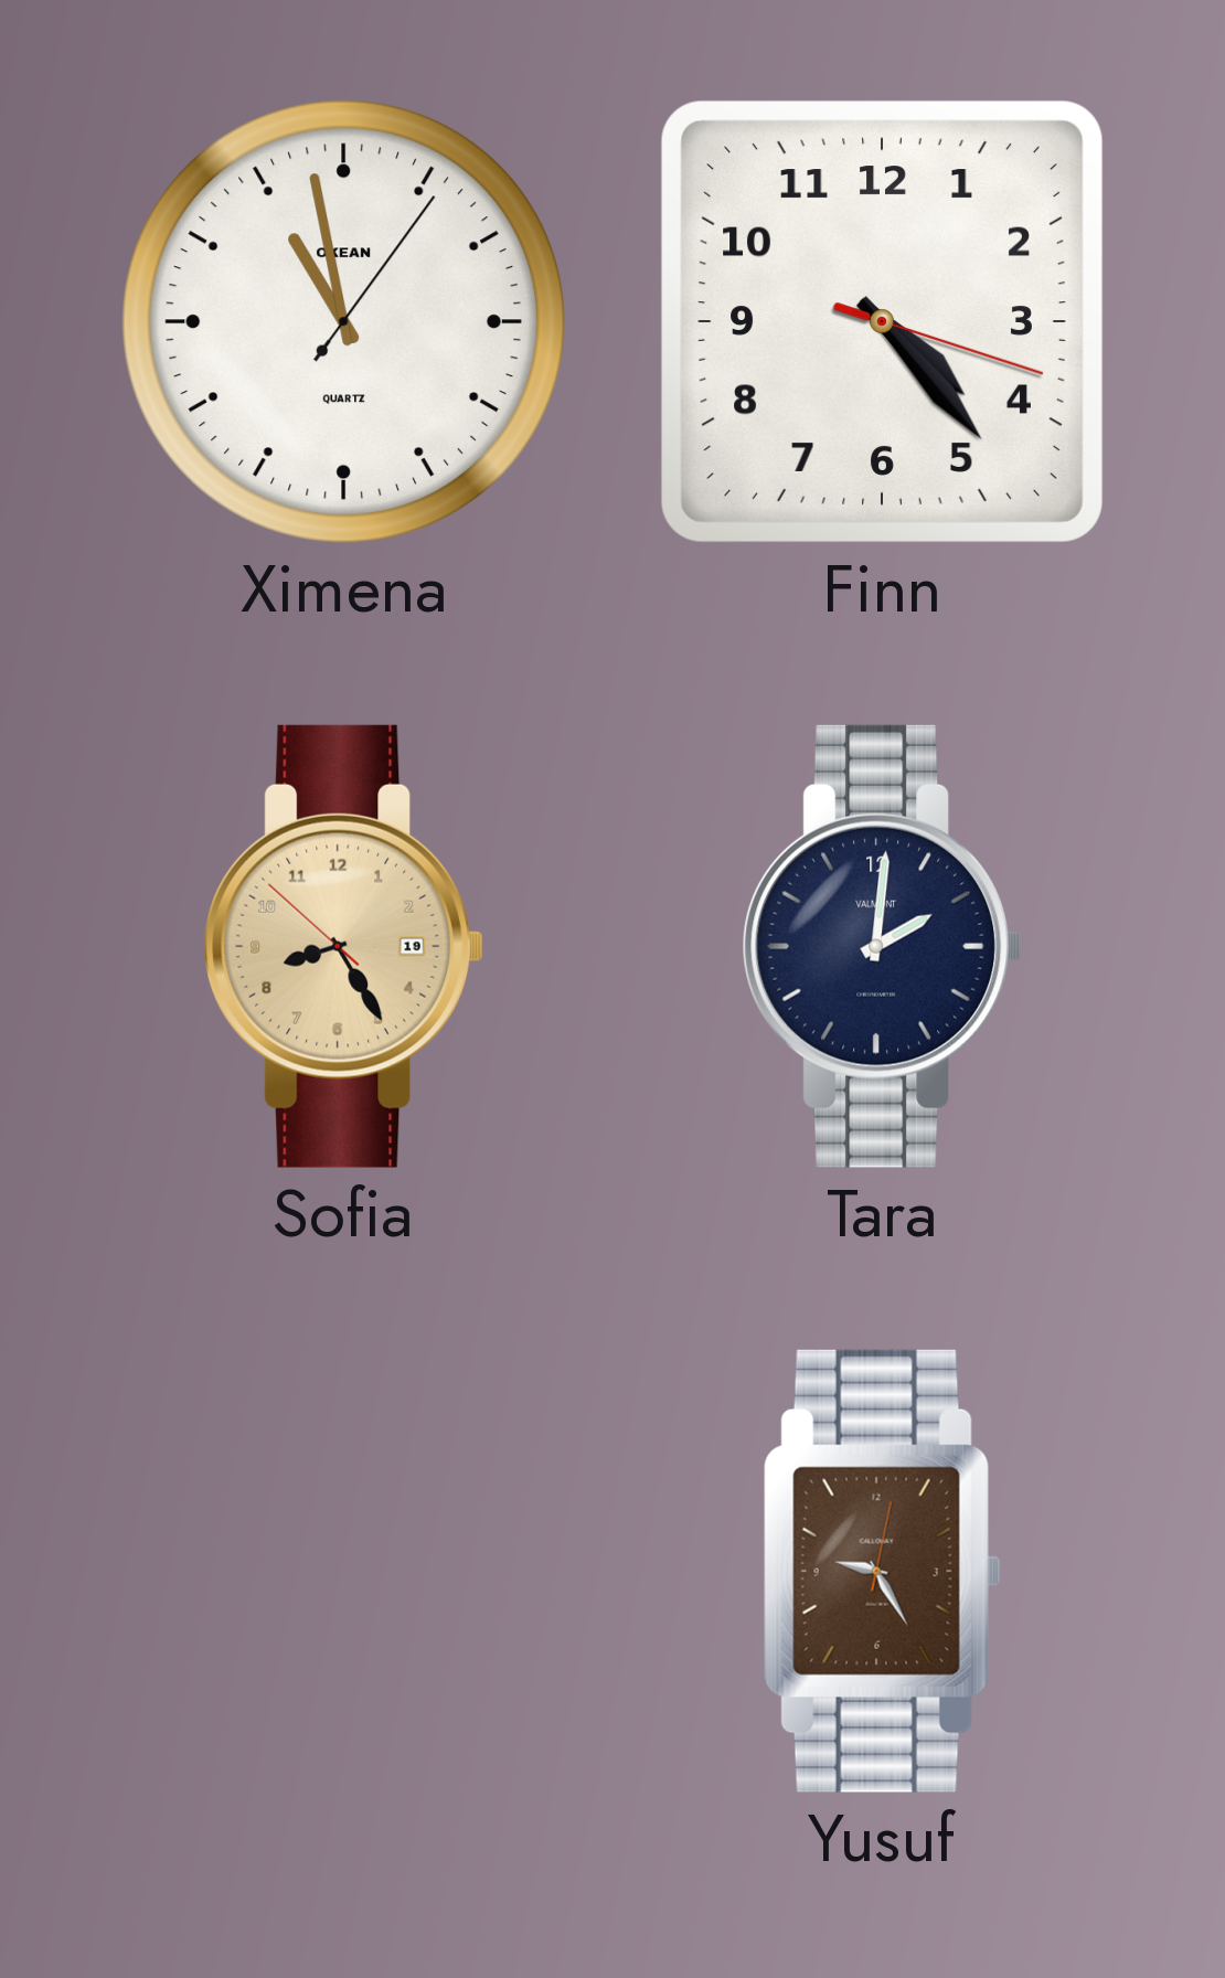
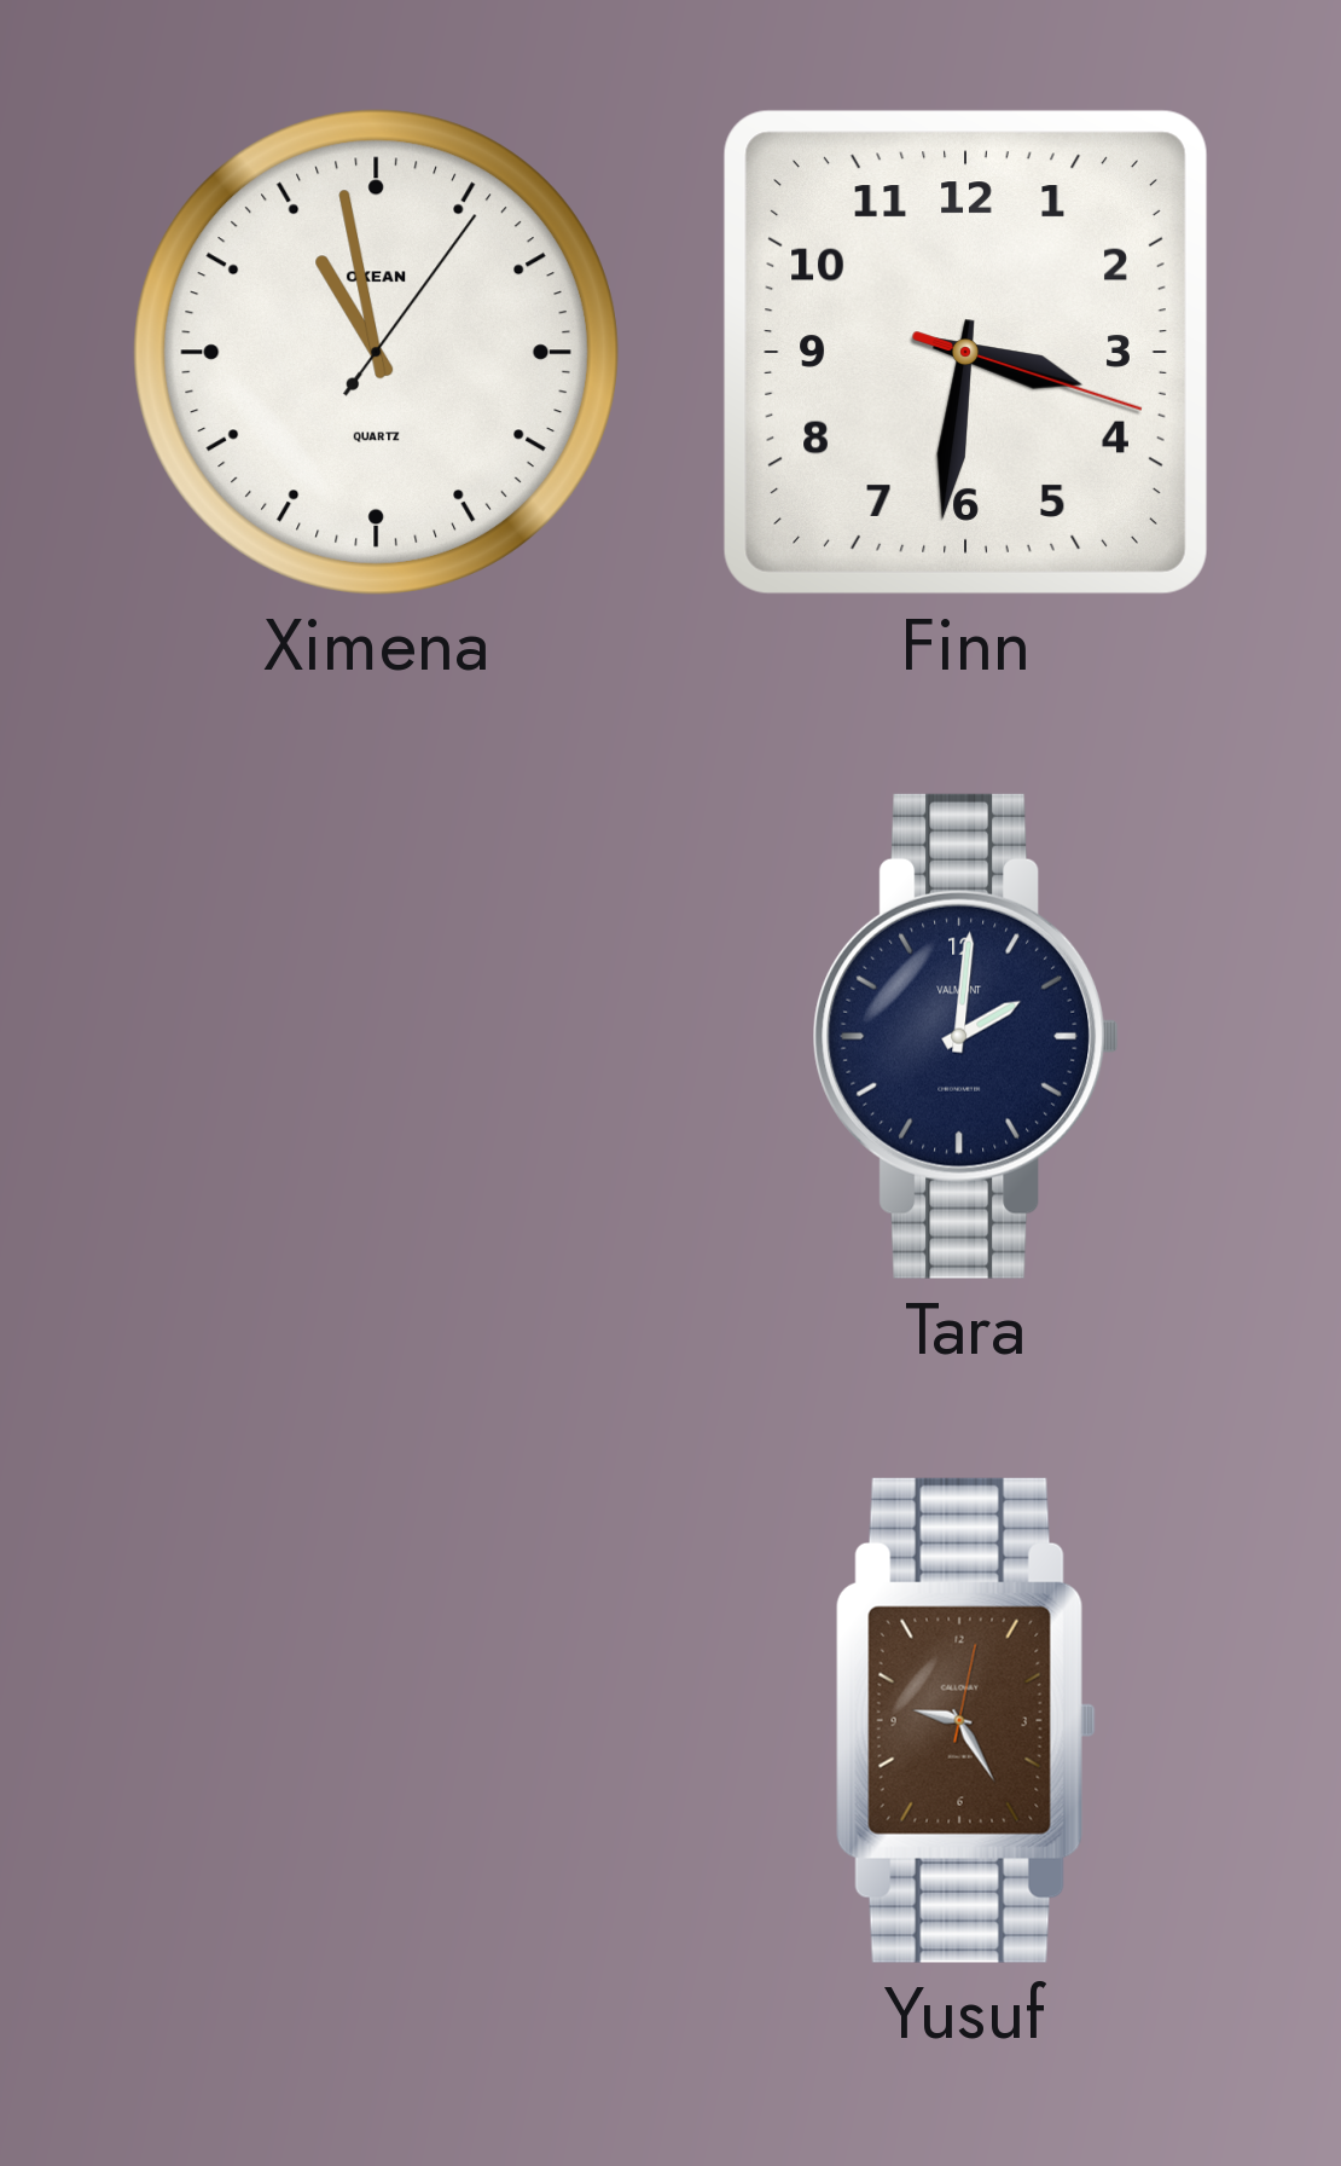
Finn: 4:23 -> 3:31
Sofia: 8:24 -> none
